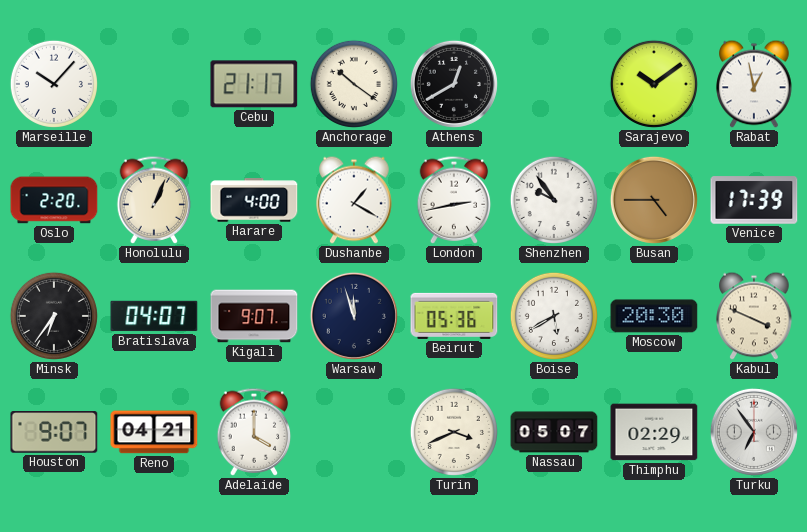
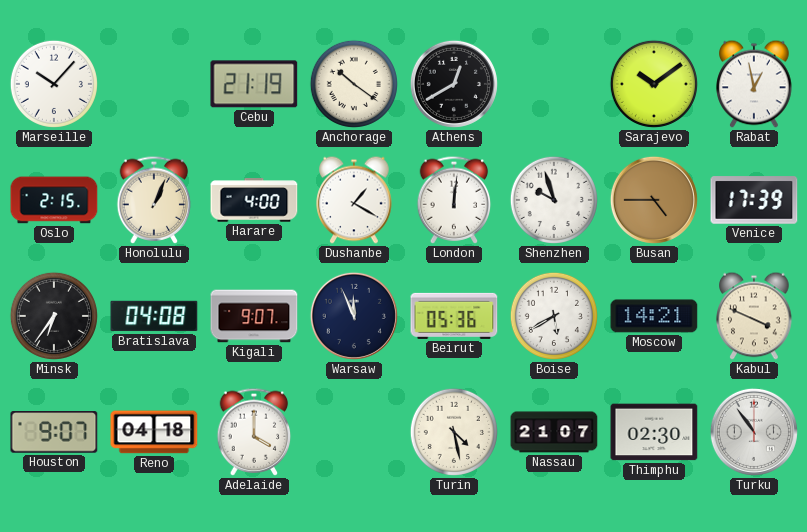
Cebu: 21:17 -> 21:19
Oslo: 2:20 -> 2:15
London: 2:43 -> 12:01
Shenzhen: 9:54 -> 9:57
Bratislava: 04:07 -> 04:08
Warsaw: 11:57 -> 11:56
Moscow: 20:30 -> 14:21
Reno: 04:21 -> 04:18
Turin: 3:41 -> 4:28
Nassau: 05:07 -> 21:07
Thimphu: 02:29 -> 02:30
Turku: 6:54 -> 10:54
